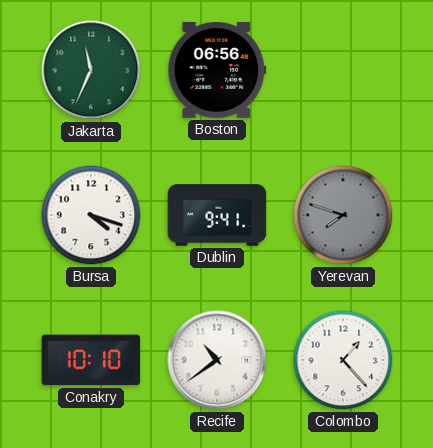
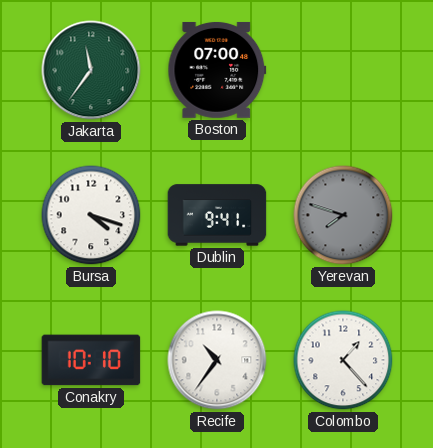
Jakarta: 11:34 -> 11:36
Boston: 06:56 -> 07:00
Recife: 10:39 -> 10:36
